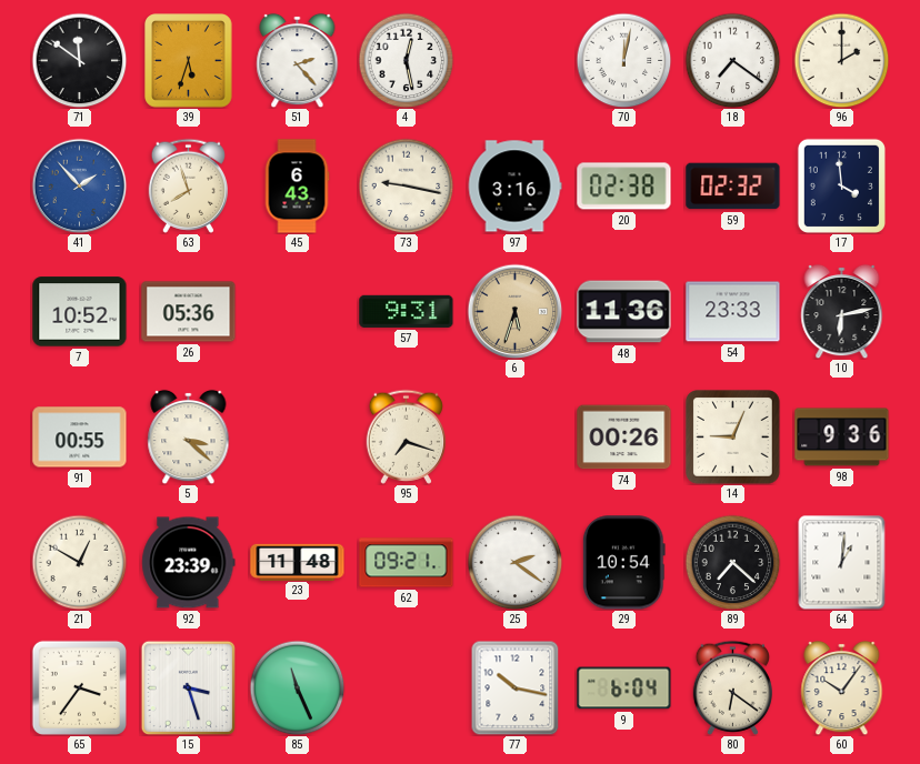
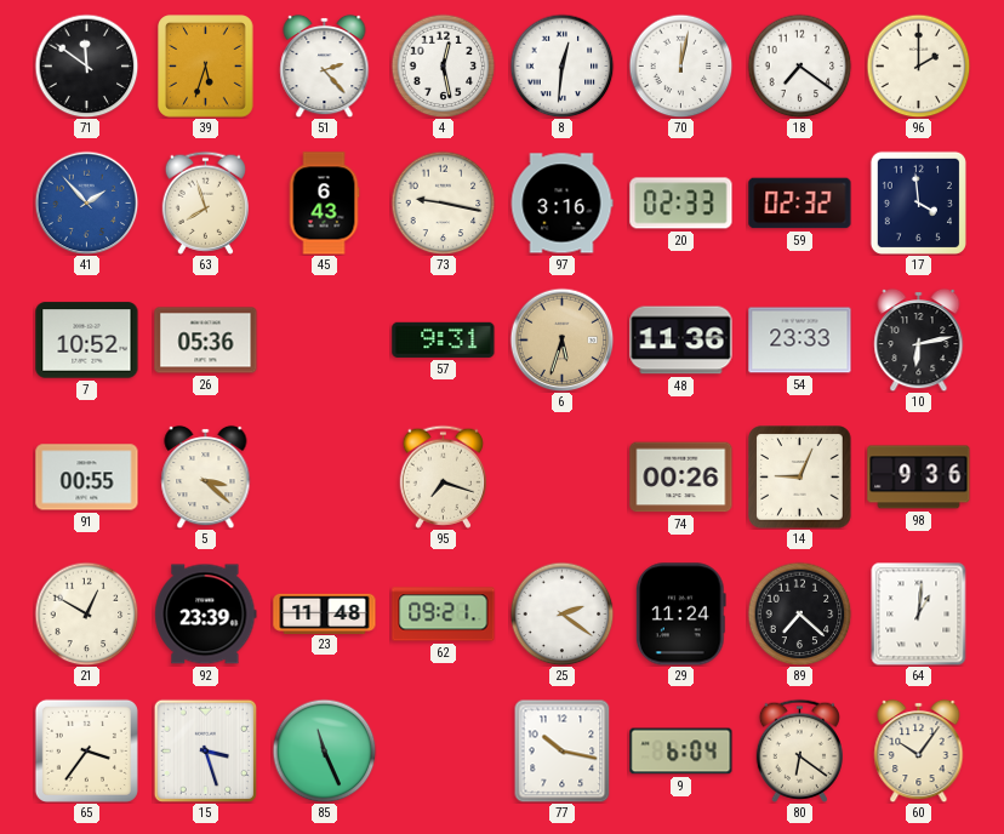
8: none -> 12:31
20: 02:38 -> 02:33
29: 10:54 -> 11:24
